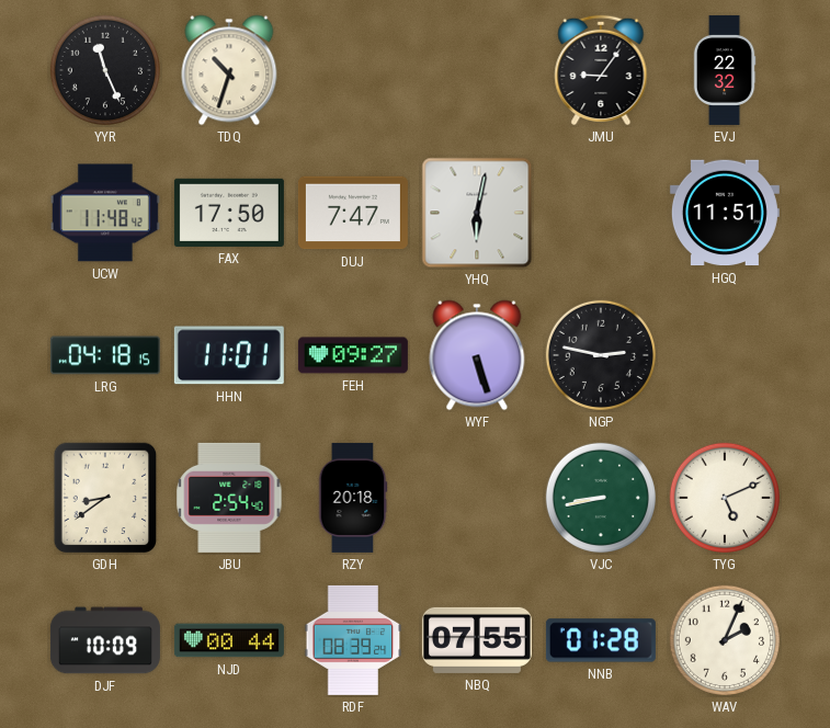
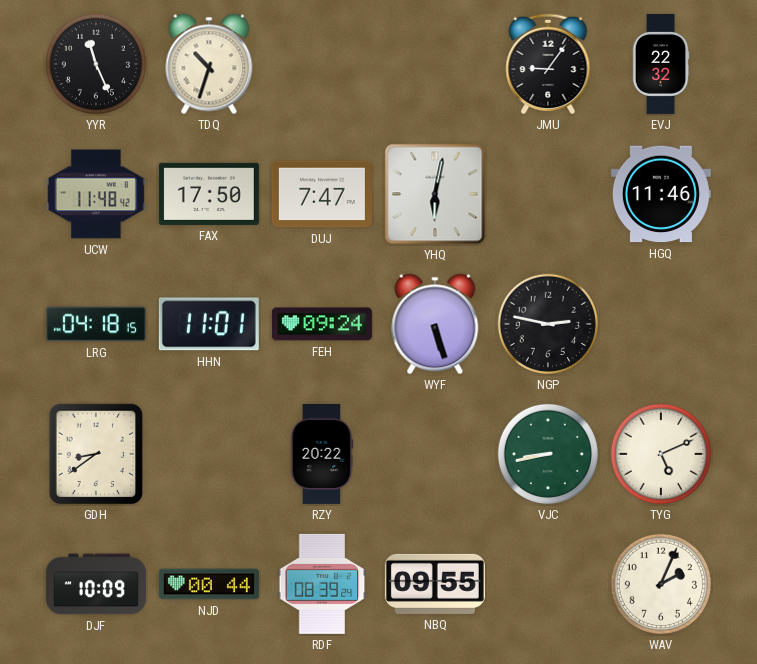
HGQ: 11:51 -> 11:46
FEH: 09:27 -> 09:24
JBU: 2:54 -> none
RZY: 20:18 -> 20:22
NBQ: 07:55 -> 09:55
NNB: 01:28 -> none
